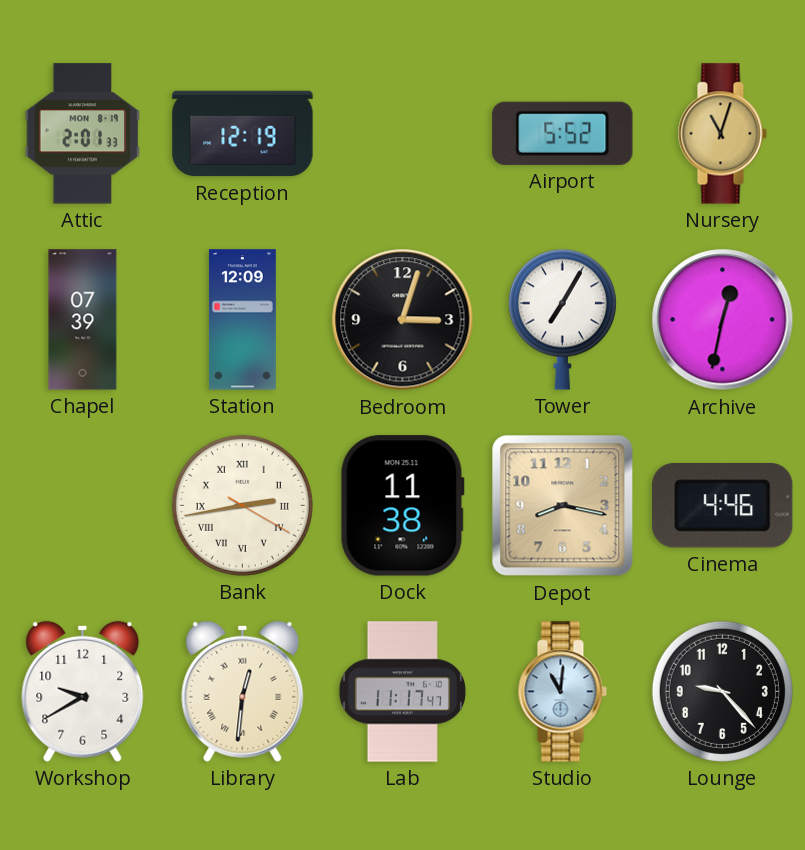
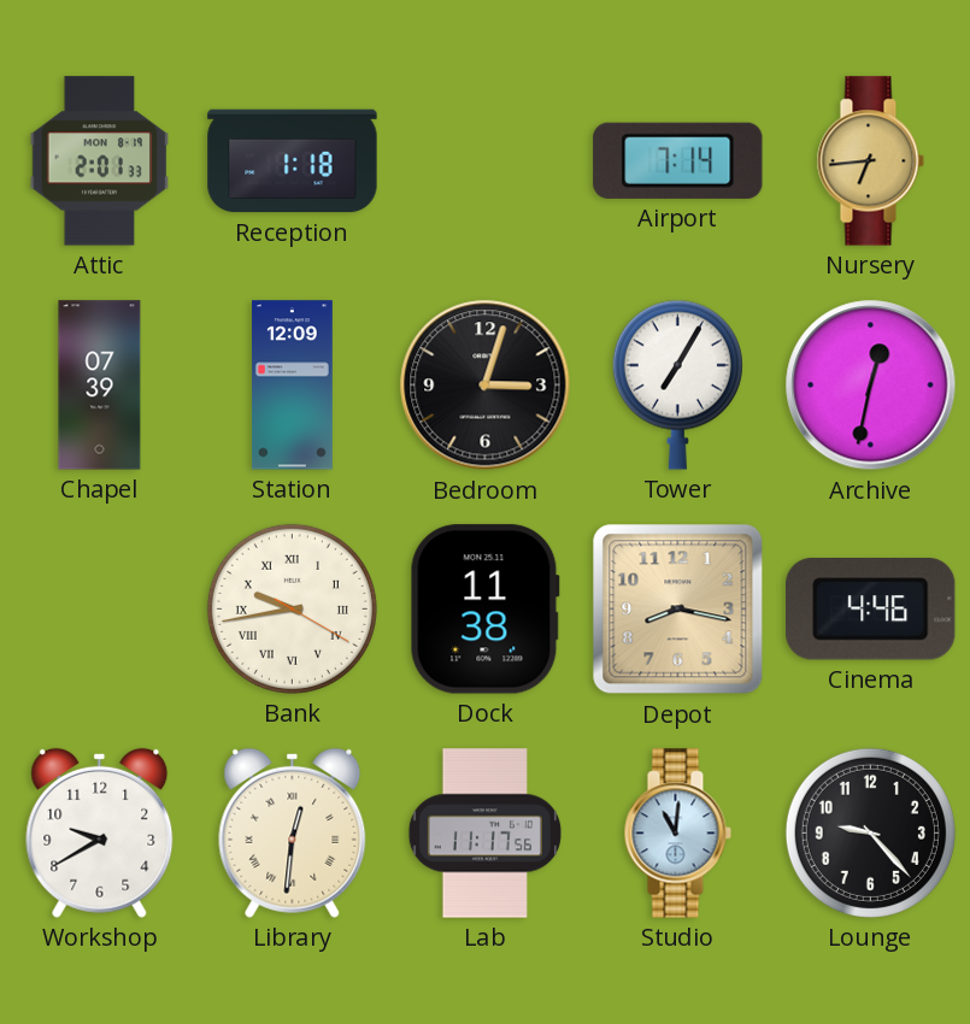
Reception: 12:19 -> 1:18
Airport: 5:52 -> 7:14
Nursery: 11:03 -> 6:44
Bank: 2:43 -> 9:43
Lab: 11:17:47 -> 11:17:56
